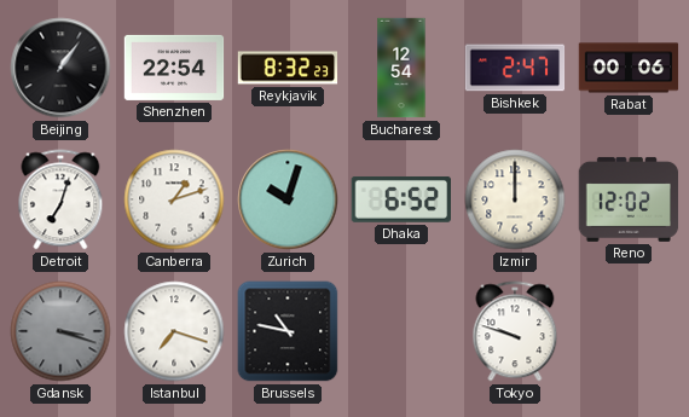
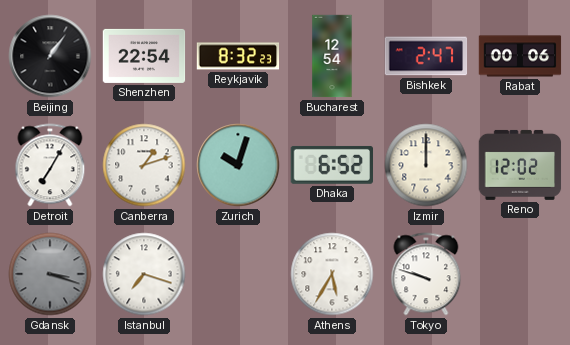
Detroit: 7:03 -> 7:05
Brussels: 10:47 -> none
Athens: none -> 5:35
